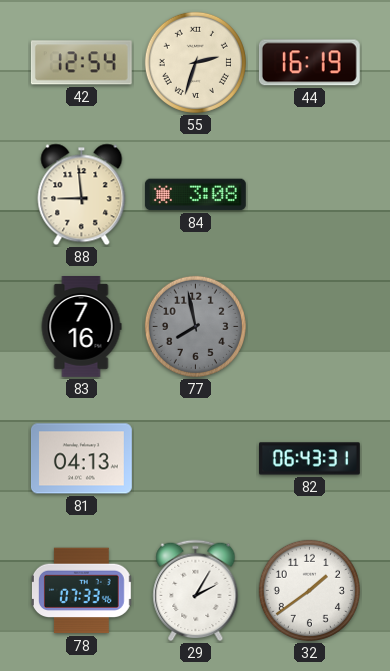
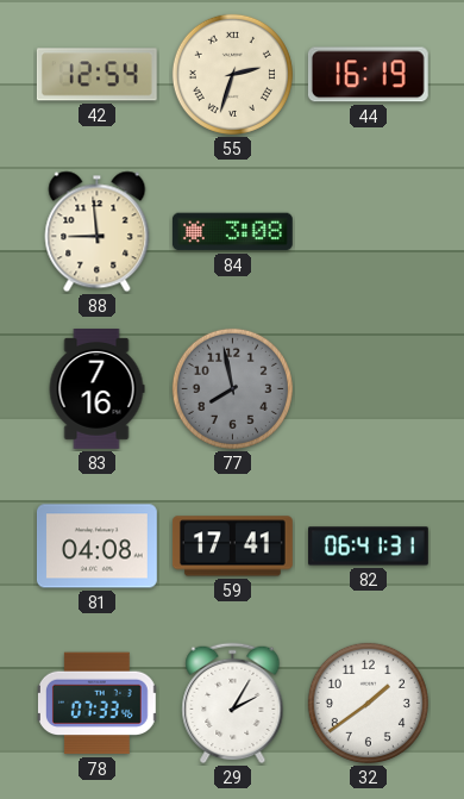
81: 04:13 -> 04:08
59: none -> 17:41
82: 06:43 -> 06:41
